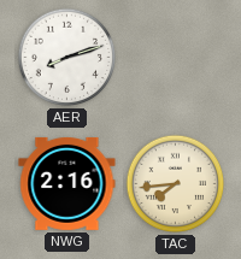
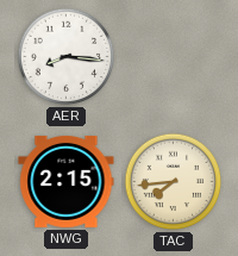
AER: 8:12 -> 8:16
NWG: 2:16 -> 2:15
